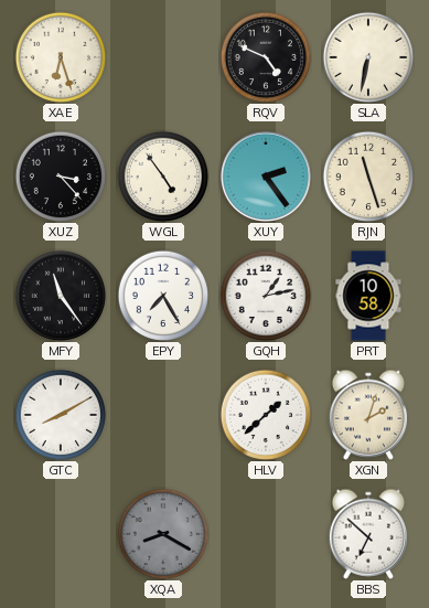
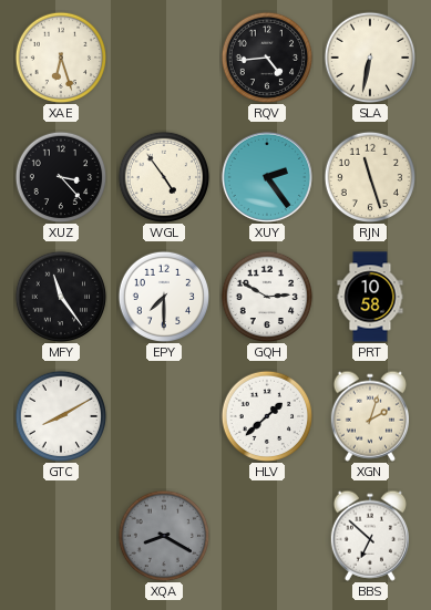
RQV: 4:49 -> 4:44
EPY: 7:25 -> 7:30
GQH: 1:13 -> 2:50
